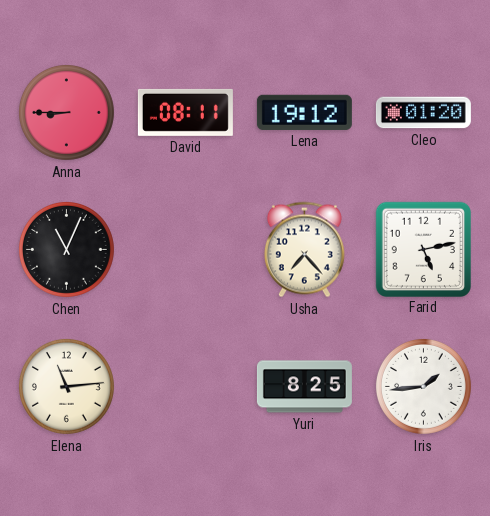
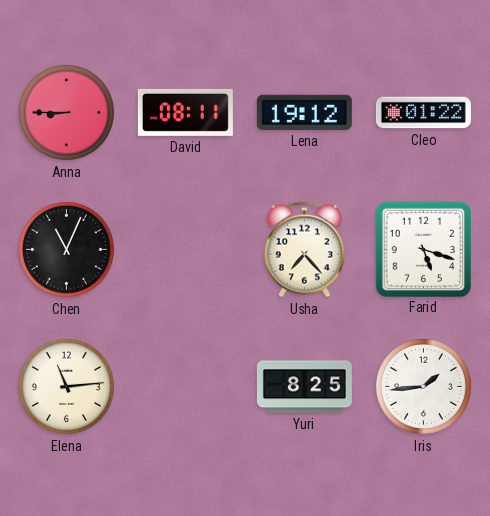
Cleo: 01:20 -> 01:22
Farid: 5:13 -> 5:18
